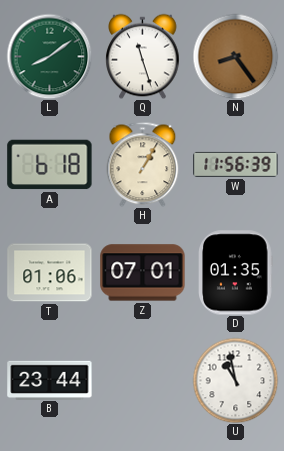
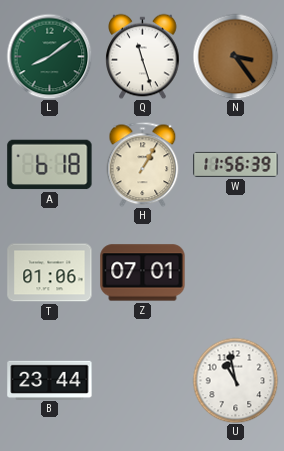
N: 8:24 -> 3:24
D: 01:35 -> none
